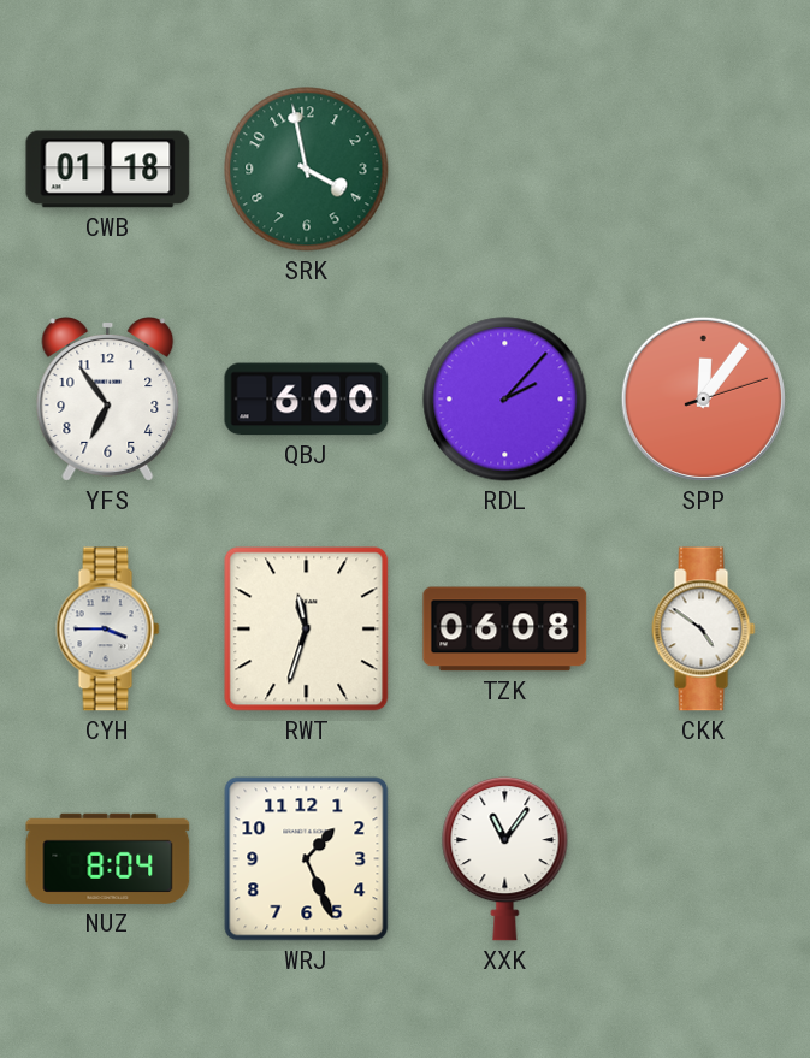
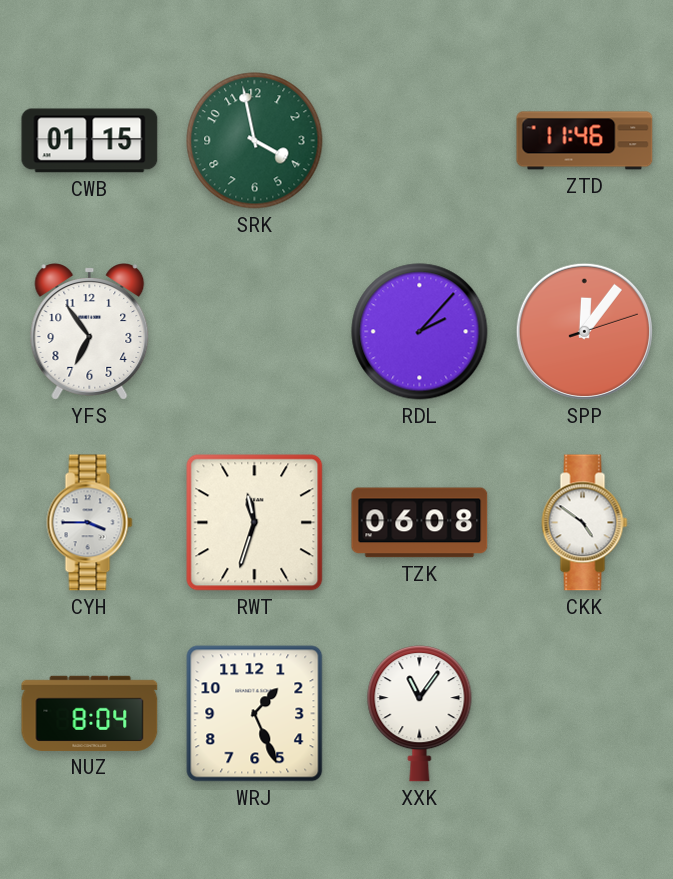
CWB: 01:18 -> 01:15
ZTD: none -> 11:46
QBJ: 6:00 -> none
